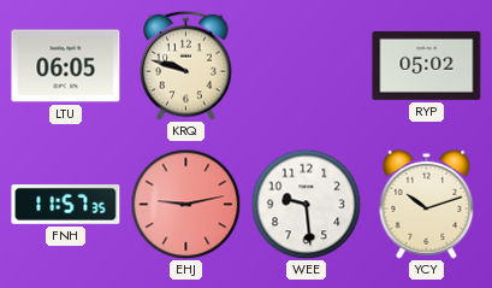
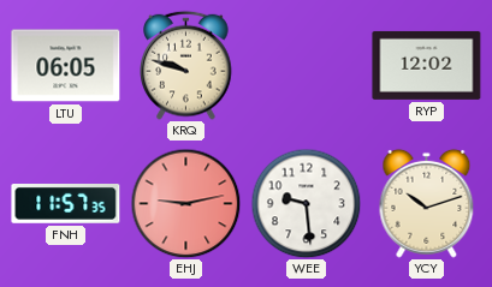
RYP: 05:02 -> 12:02
